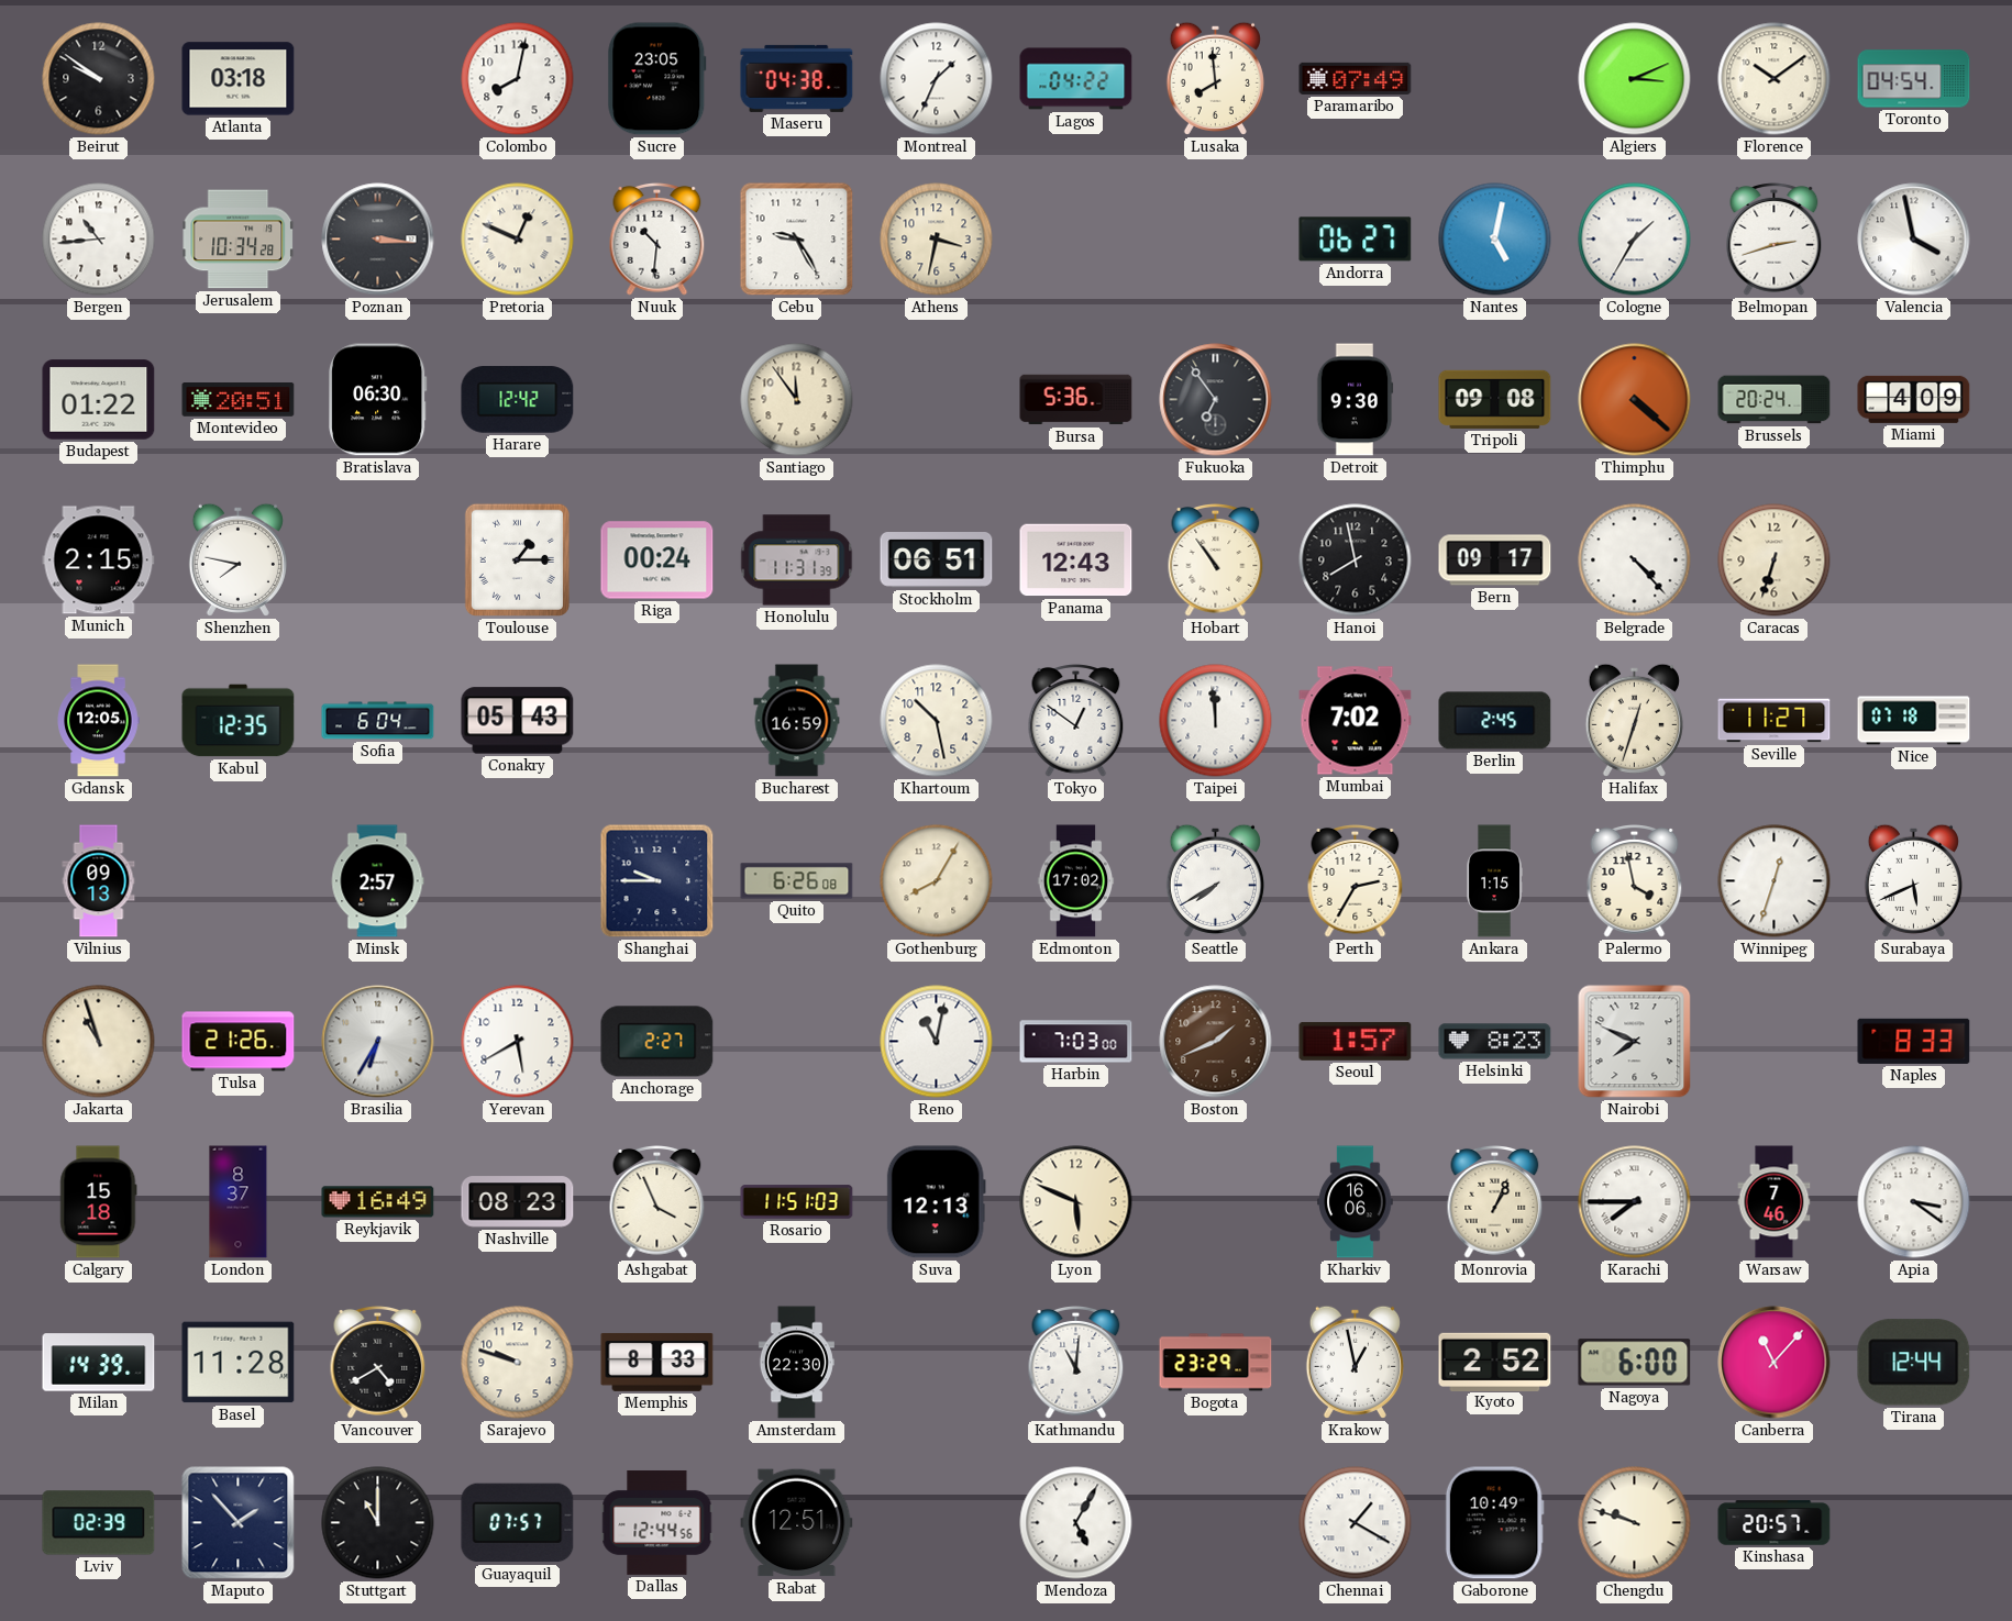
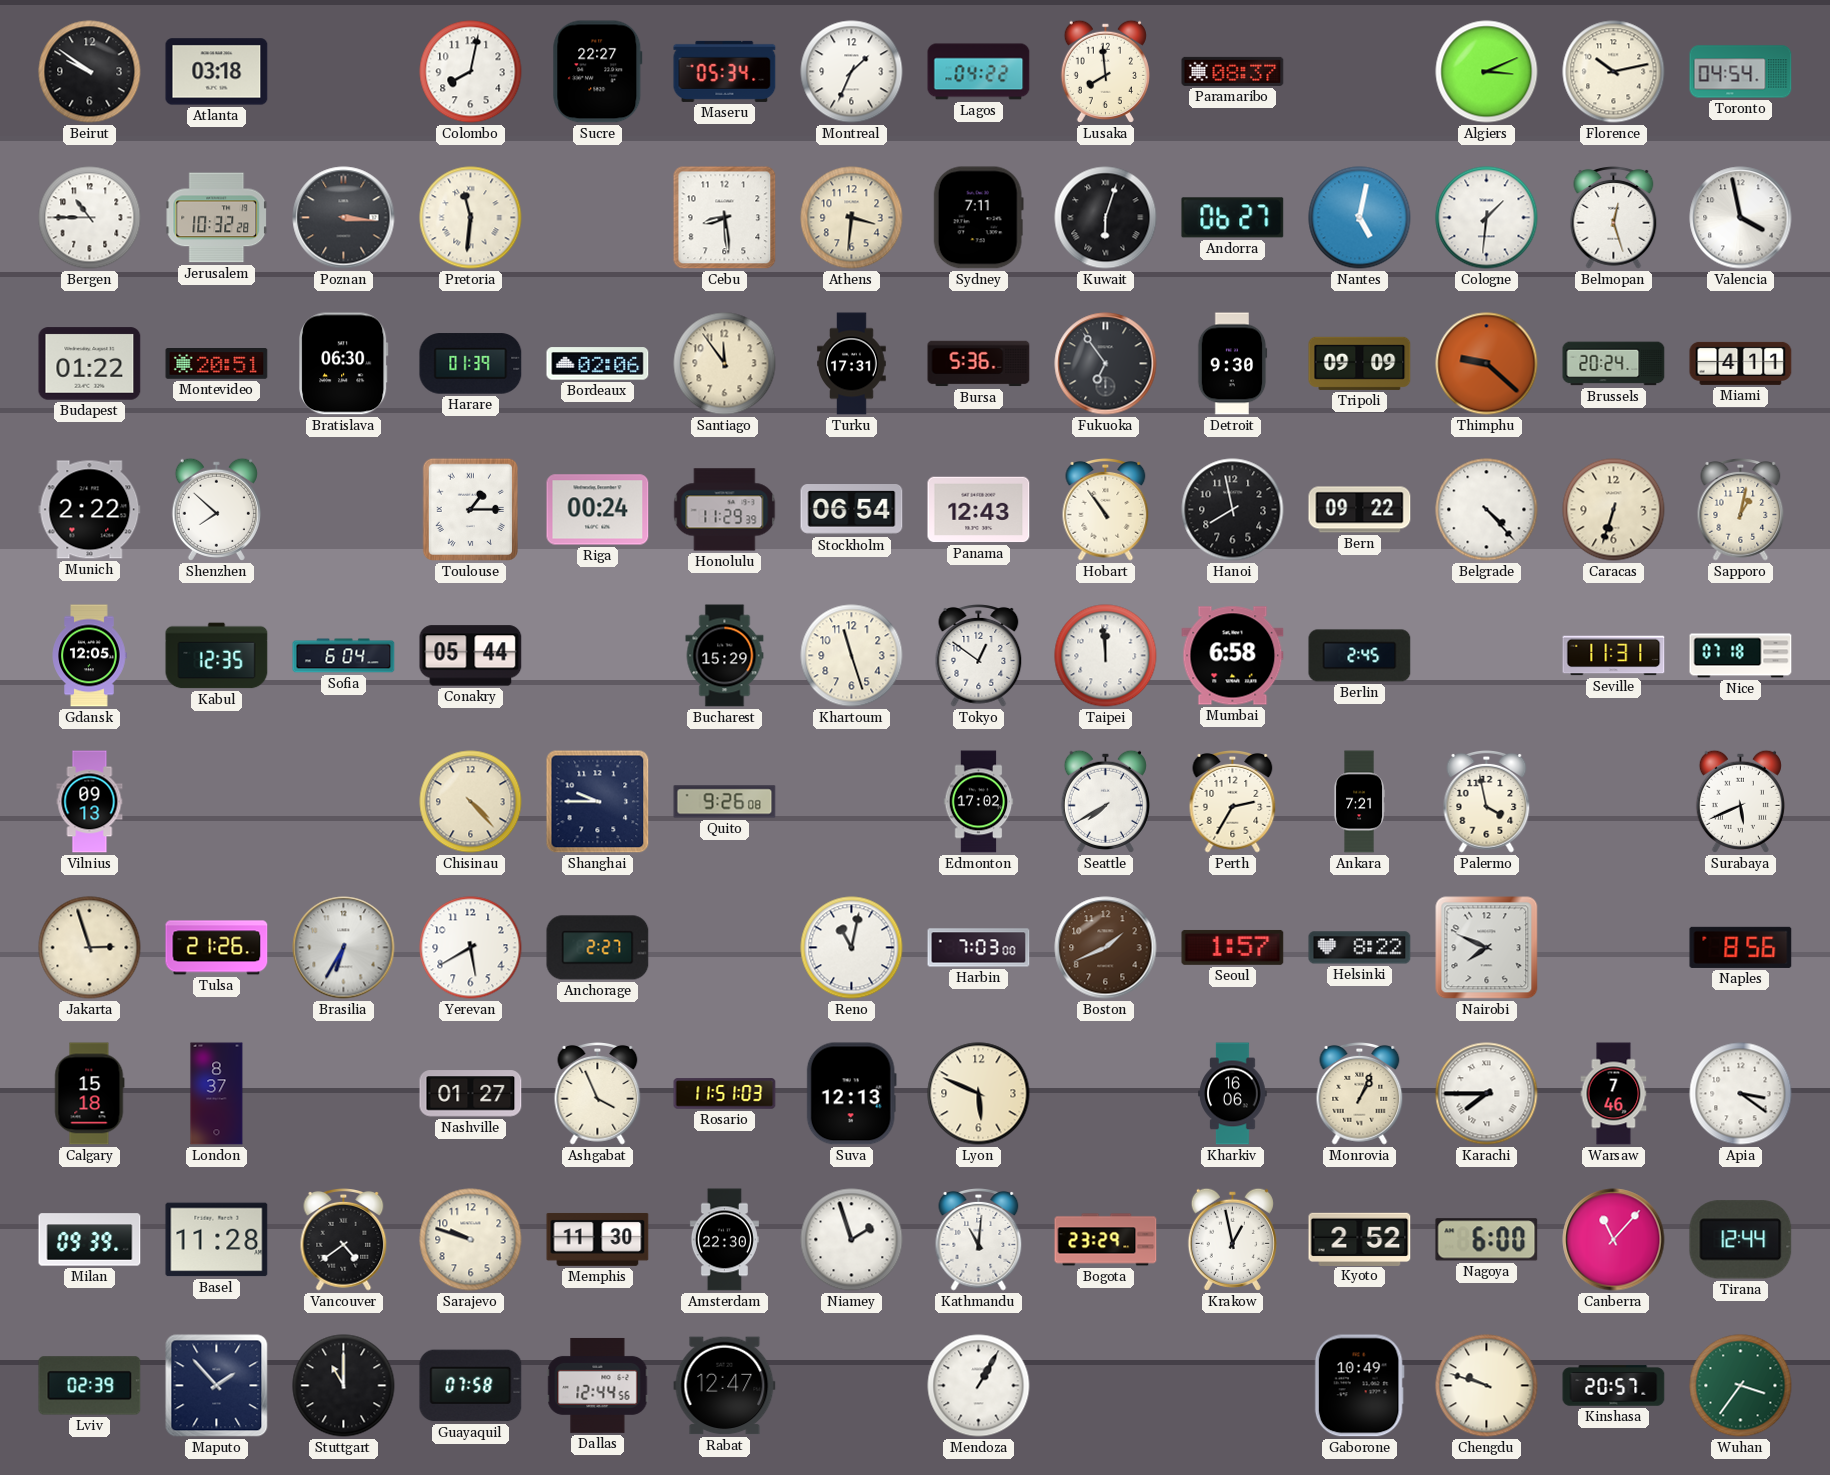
Sucre: 23:05 -> 22:27
Maseru: 04:38 -> 05:34
Paramaribo: 07:49 -> 08:37
Florence: 10:09 -> 10:13
Bergen: 10:44 -> 10:45
Jerusalem: 10:34 -> 10:32
Pretoria: 12:49 -> 11:31
Nuuk: 10:31 -> none
Cebu: 9:25 -> 8:29
Athens: 3:32 -> 3:31
Sydney: none -> 7:11
Kuwait: none -> 6:03
Cologne: 1:35 -> 1:31
Belmopan: 2:42 -> 12:27
Harare: 12:42 -> 01:39
Bordeaux: none -> 02:06
Turku: none -> 17:31
Tripoli: 09:08 -> 09:09
Thimphu: 4:22 -> 9:22
Miami: 4:09 -> 4:11
Munich: 2:15 -> 2:22
Shenzhen: 7:47 -> 7:52
Honolulu: 11:31 -> 11:29
Stockholm: 06:51 -> 06:54
Bern: 09:17 -> 09:22
Sapporo: none -> 1:02
Conakry: 05:43 -> 05:44
Bucharest: 16:59 -> 15:29
Khartoum: 10:28 -> 11:27
Mumbai: 7:02 -> 6:58
Halifax: 12:33 -> none
Seville: 11:27 -> 11:31
Minsk: 2:57 -> none
Chisinau: none -> 4:23
Quito: 6:26 -> 9:26
Gothenburg: 8:05 -> none
Ankara: 1:15 -> 7:21
Winnipeg: 12:33 -> none
Jakarta: 10:57 -> 2:57
Helsinki: 8:23 -> 8:22
Naples: 8:33 -> 8:56
Reykjavik: 16:49 -> none
Nashville: 08:23 -> 01:27
Milan: 14:39 -> 09:39
Vancouver: 4:40 -> 4:39
Memphis: 8:33 -> 11:30
Niamey: none -> 1:57
Guayaquil: 07:57 -> 07:58
Rabat: 12:51 -> 12:47
Mendoza: 5:05 -> 1:05
Chennai: 1:20 -> none
Wuhan: none -> 3:36
